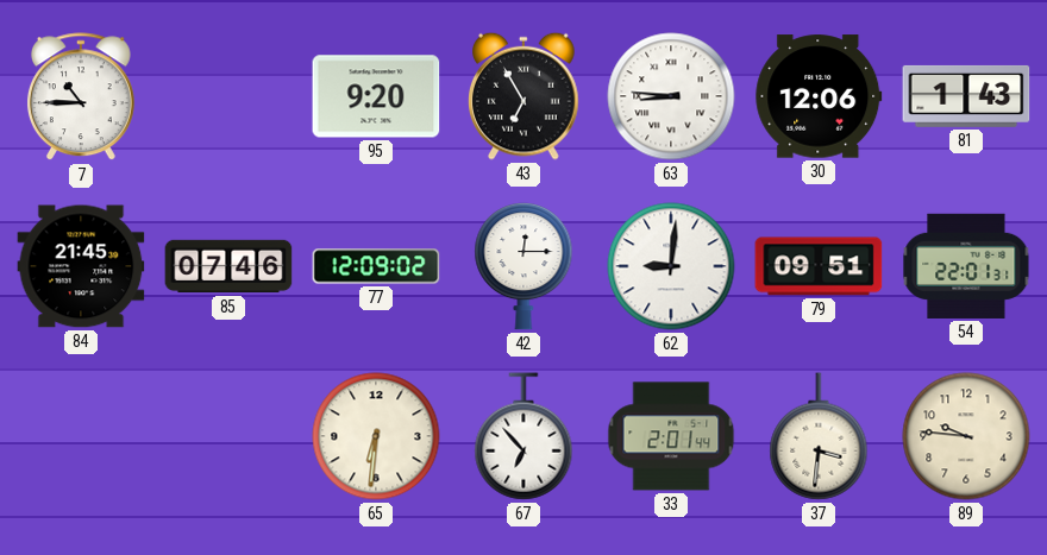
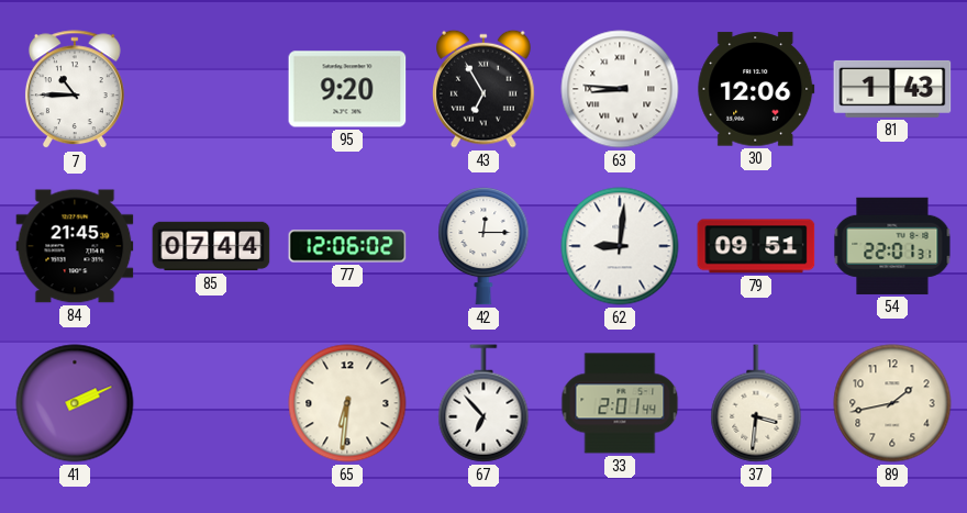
85: 07:46 -> 07:44
77: 12:09 -> 12:06
41: none -> 2:11
89: 9:46 -> 1:43
